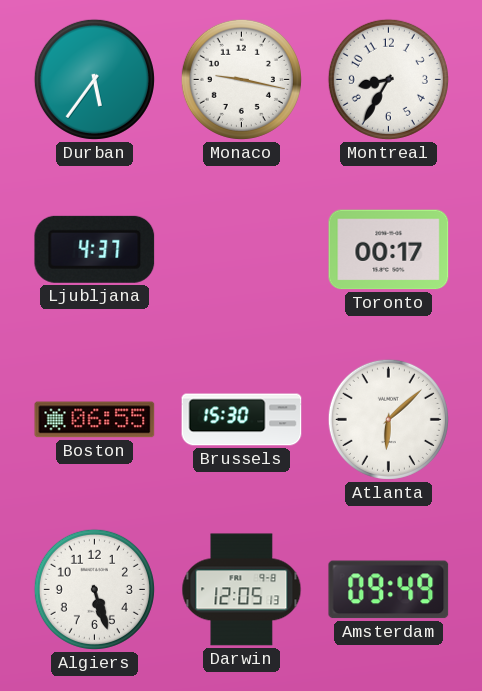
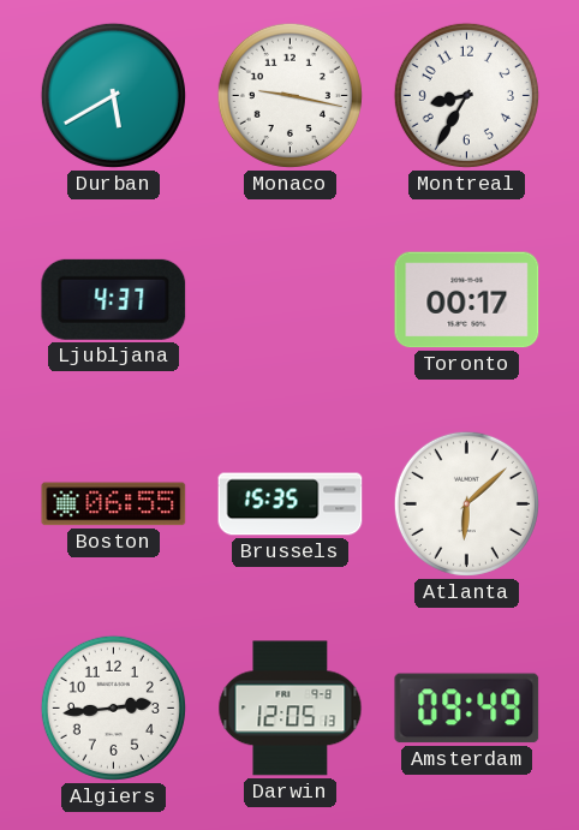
Durban: 5:36 -> 5:40
Brussels: 15:30 -> 15:35
Algiers: 5:27 -> 2:44
